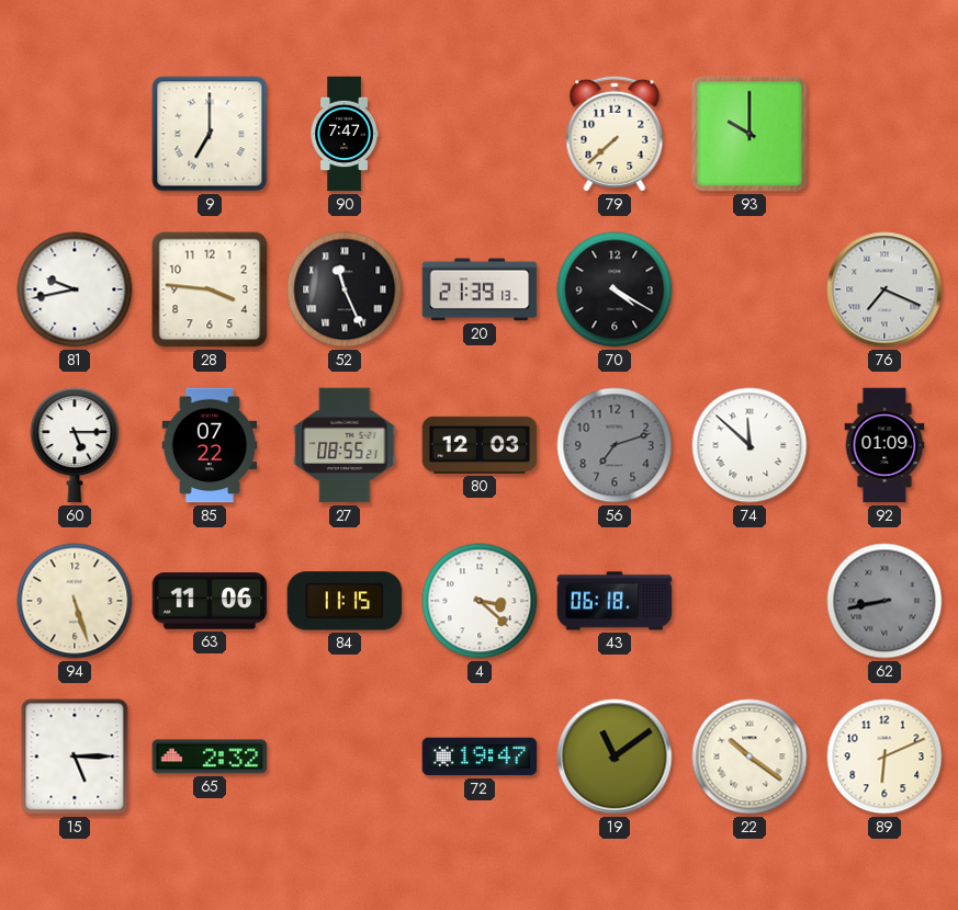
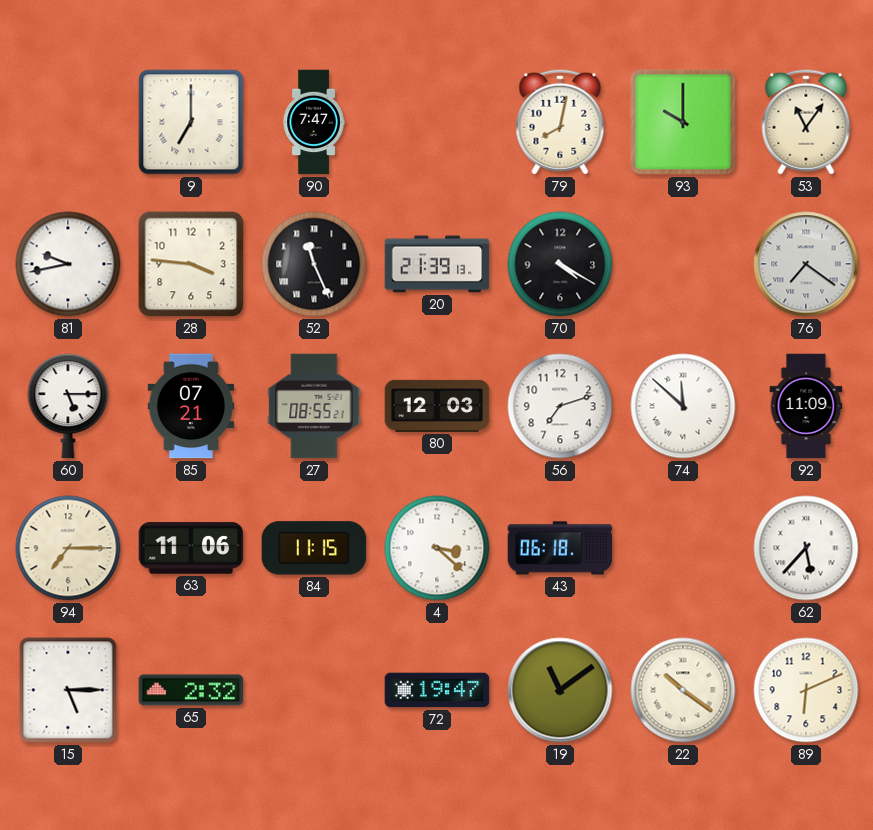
79: 7:38 -> 8:02
53: none -> 11:06
76: 7:19 -> 7:21
85: 07:22 -> 07:21
56 dial: grey -> white
92: 01:09 -> 11:09
94: 5:27 -> 7:15
62: 8:43 -> 5:37
62 dial: grey -> white
